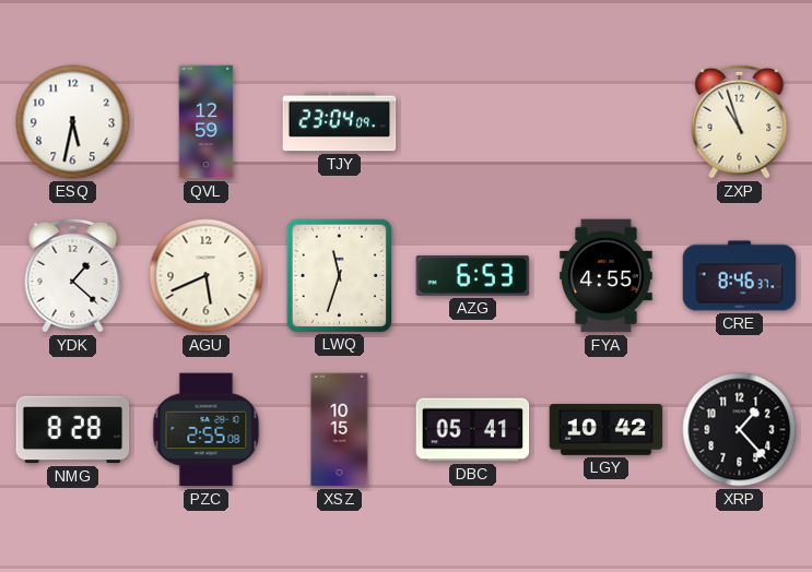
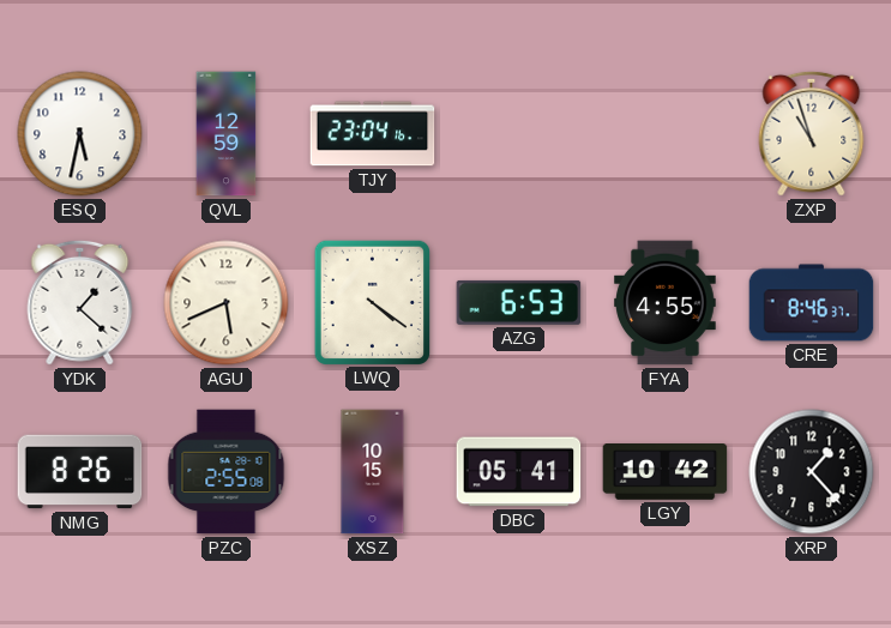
TJY: 23:04:09 -> 23:04:16
LWQ: 11:33 -> 4:21
NMG: 8:28 -> 8:26
